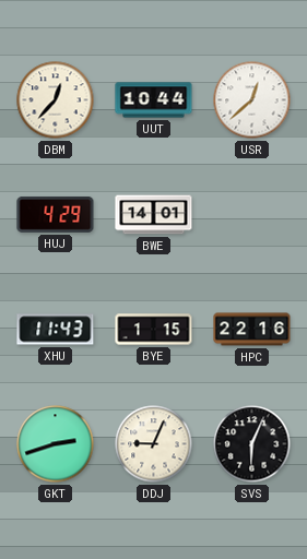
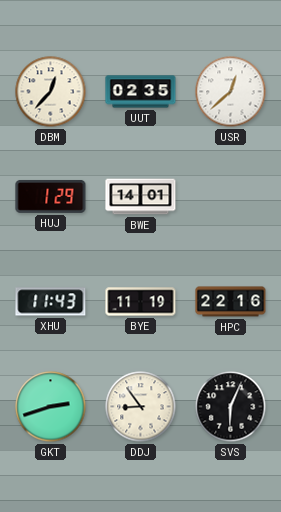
UUT: 10:44 -> 02:35
HUJ: 4:29 -> 1:29
BYE: 1:15 -> 11:19
DDJ: 9:04 -> 8:54
